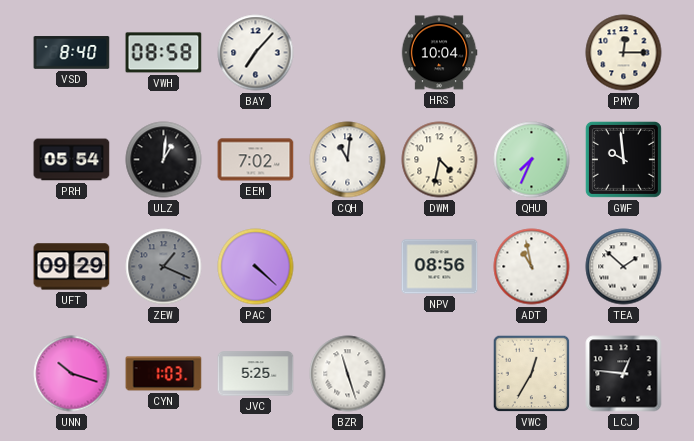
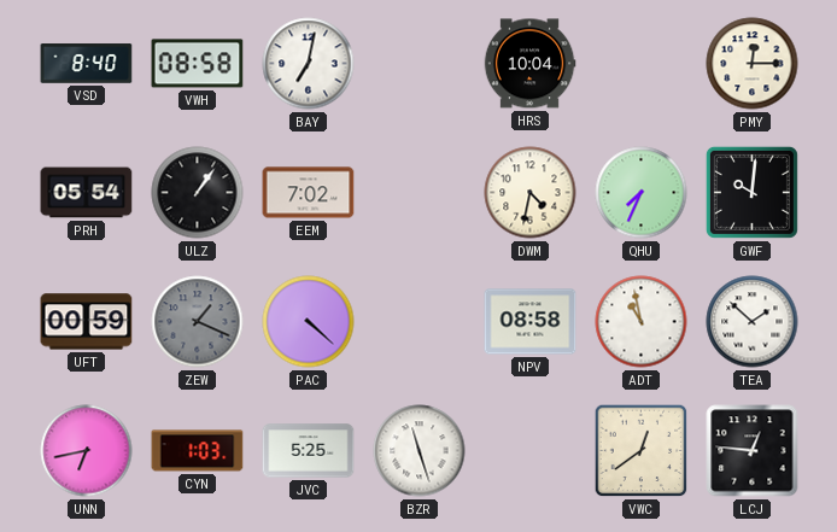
BAY: 7:07 -> 7:02
ULZ: 1:01 -> 1:06
CQH: 11:01 -> none
GWF: 9:59 -> 10:01
UFT: 09:29 -> 00:59
NPV: 08:56 -> 08:58
UNN: 10:18 -> 6:43
VWC: 12:35 -> 12:39
